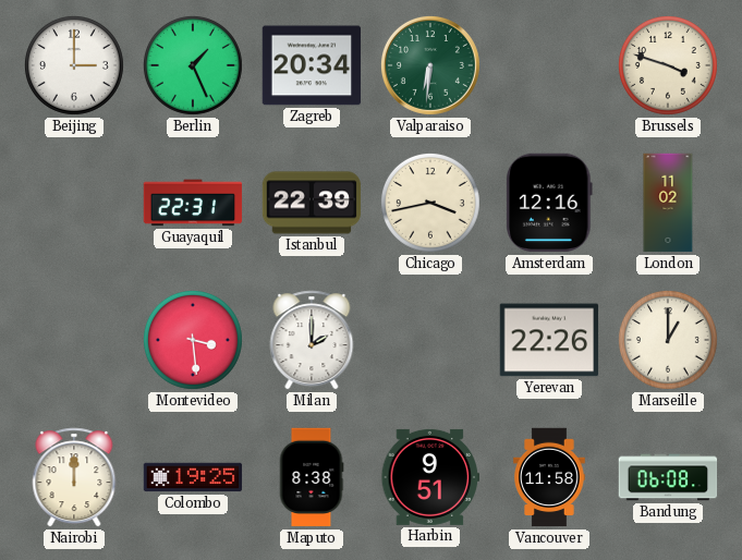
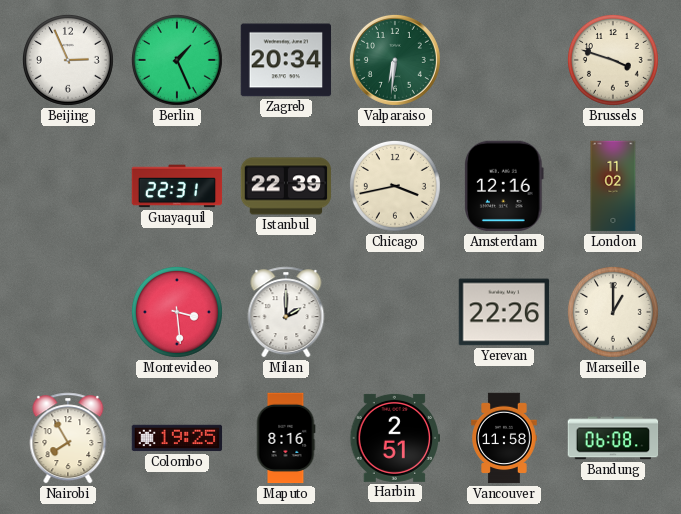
Beijing: 3:00 -> 2:56
Nairobi: 12:00 -> 7:55
Maputo: 8:38 -> 8:16
Harbin: 9:51 -> 2:51
